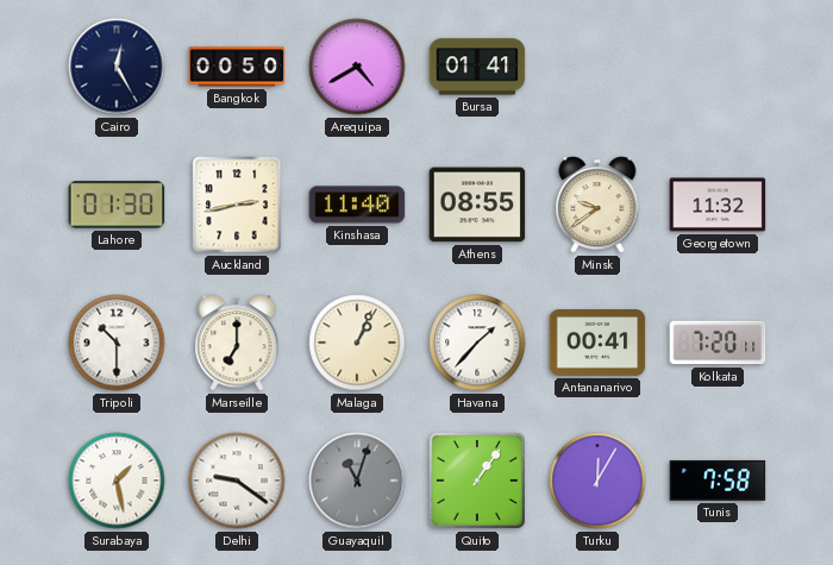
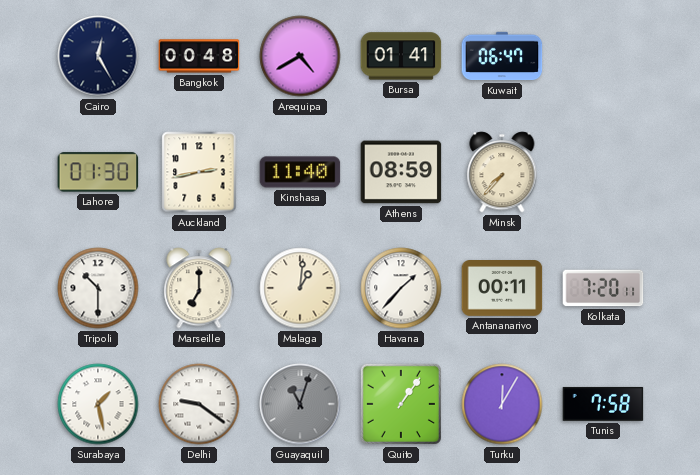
Bangkok: 00:50 -> 00:48
Kuwait: none -> 06:47
Athens: 08:55 -> 08:59
Minsk: 9:39 -> 7:37
Georgetown: 11:32 -> none
Malaga: 1:04 -> 1:01
Antananarivo: 00:41 -> 00:11
